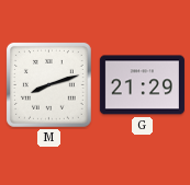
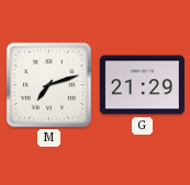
M: 8:12 -> 7:12
